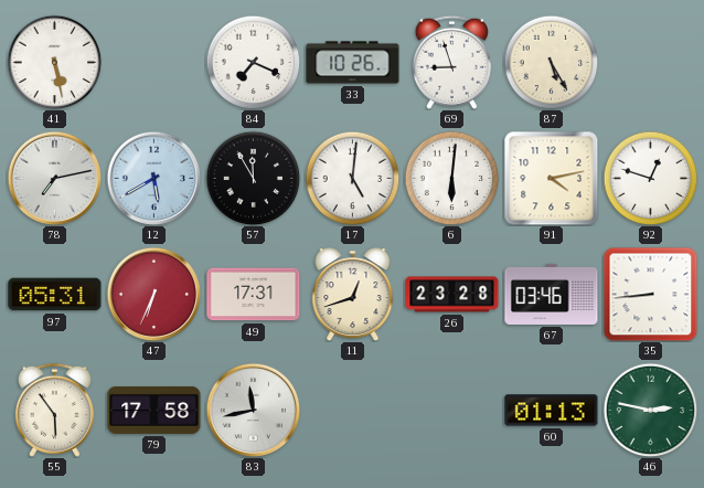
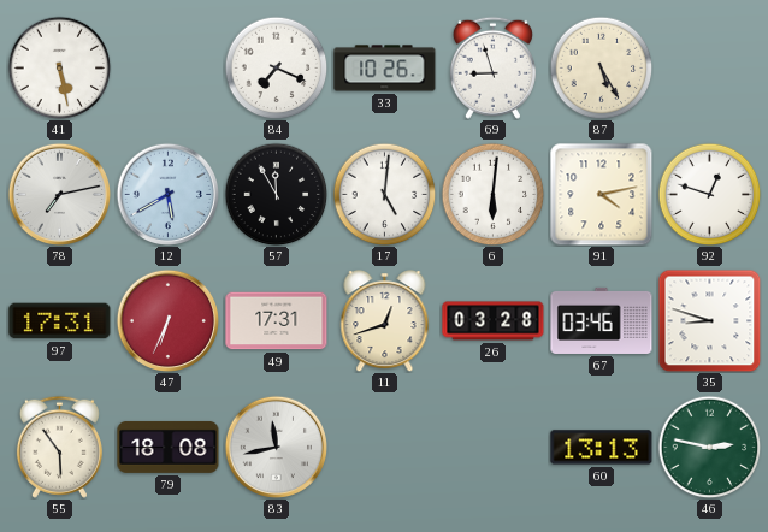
97: 05:31 -> 17:31
26: 23:28 -> 03:28
35: 8:44 -> 8:48
79: 17:58 -> 18:08
60: 01:13 -> 13:13
